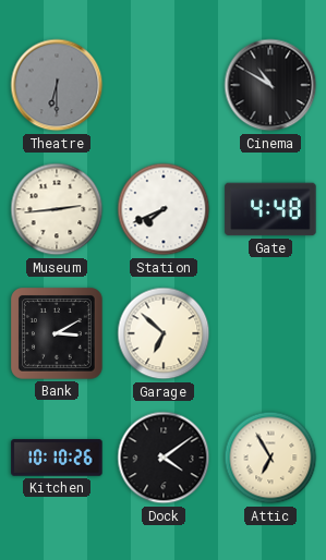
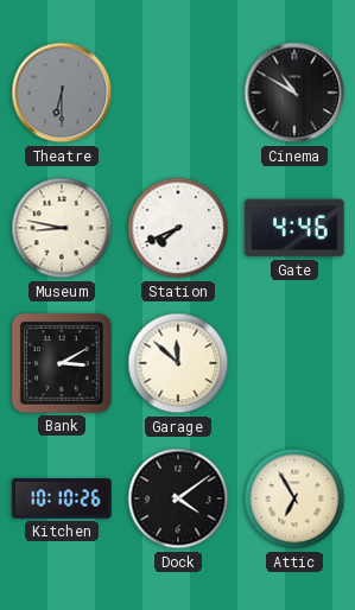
Museum: 2:44 -> 8:47
Gate: 4:48 -> 4:46
Garage: 6:52 -> 11:52
